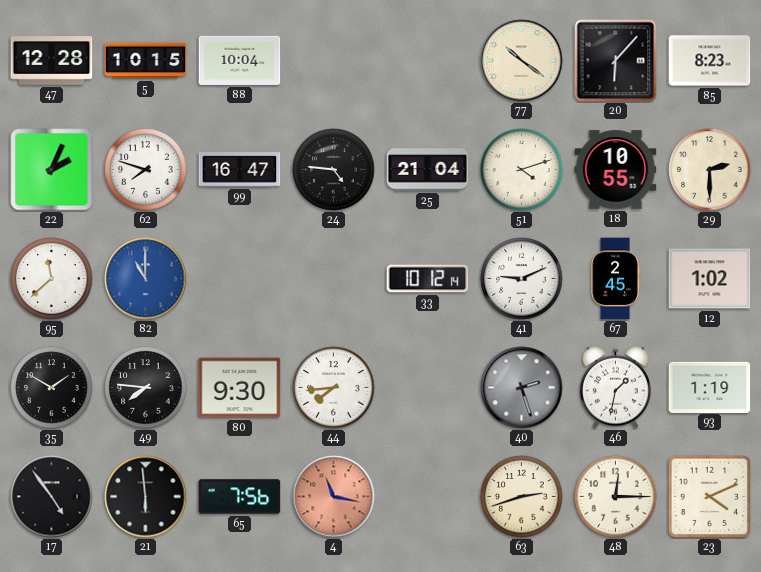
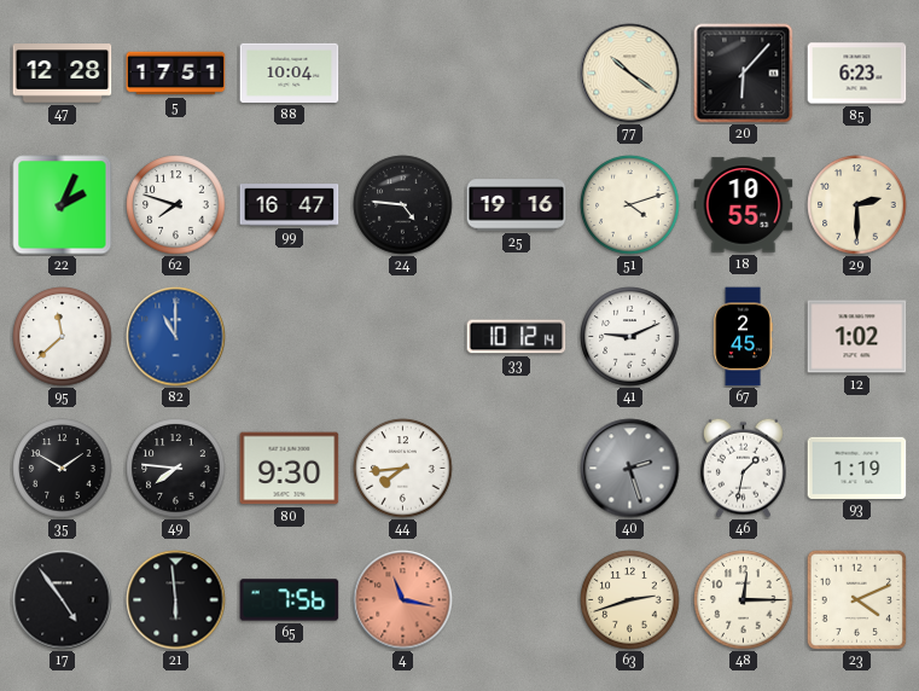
5: 10:15 -> 17:51
85: 8:23 -> 6:23
25: 21:04 -> 19:16
